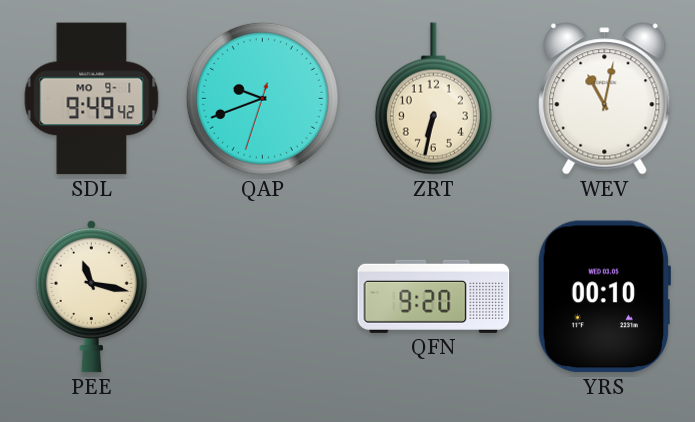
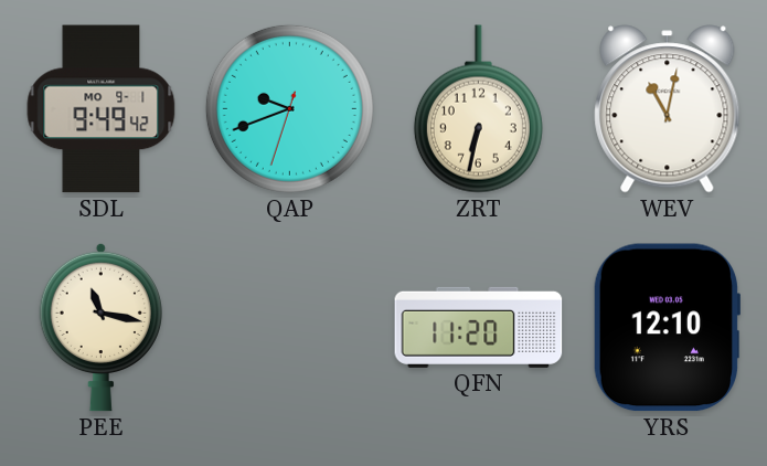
QFN: 9:20 -> 11:20
YRS: 00:10 -> 12:10
